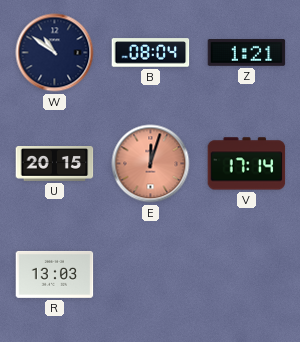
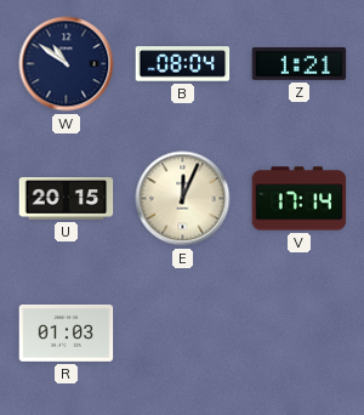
E: 12:03 -> 12:04
E dial: salmon -> cream
R: 13:03 -> 01:03
